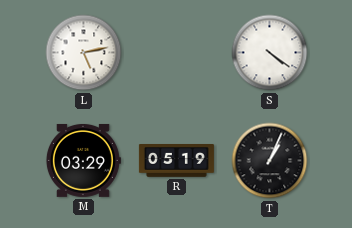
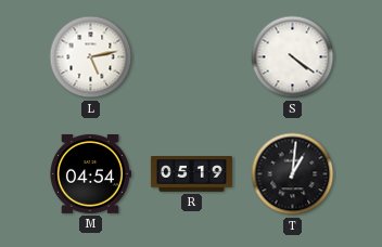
M: 03:29 -> 04:54
T: 1:04 -> 1:01
